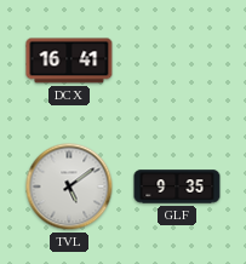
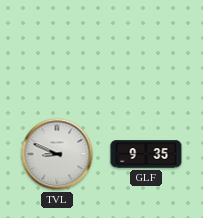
DCX: 16:41 -> none
TVL: 5:09 -> 8:49
